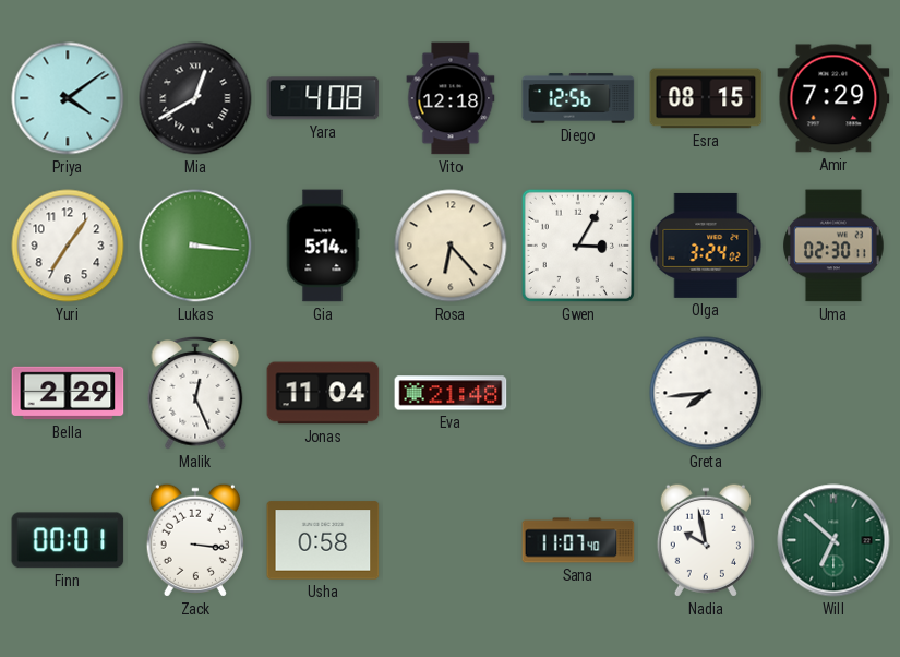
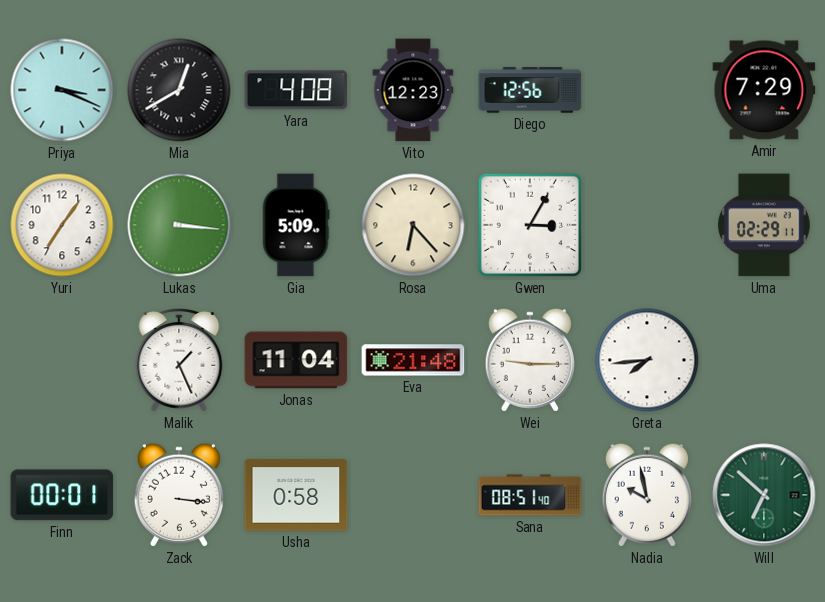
Priya: 4:09 -> 3:19
Vito: 12:18 -> 12:23
Esra: 08:15 -> none
Gia: 5:14 -> 5:09
Olga: 3:24 -> none
Uma: 02:30 -> 02:29
Bella: 2:29 -> none
Malik: 12:26 -> 1:26
Wei: none -> 9:15
Sana: 11:07 -> 08:51
